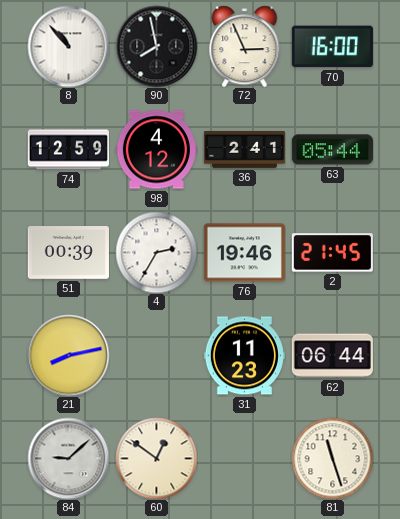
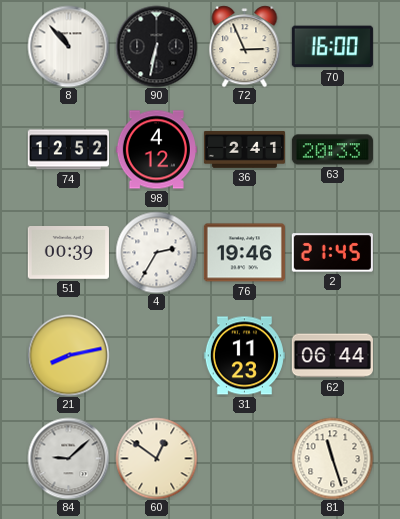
90: 7:58 -> 6:32
74: 12:59 -> 12:52
63: 05:44 -> 20:33
